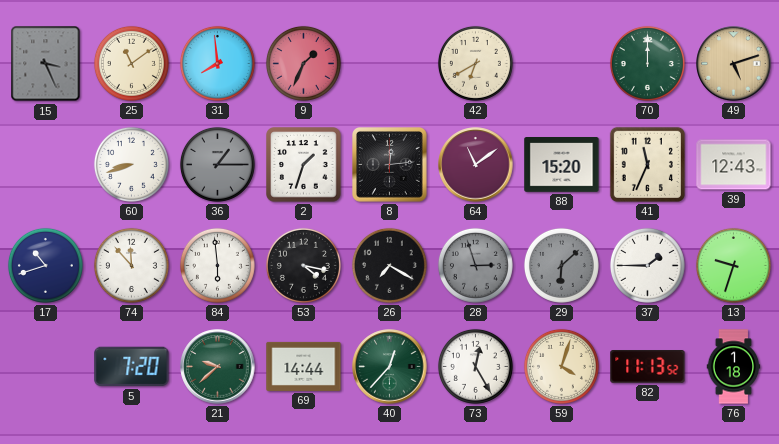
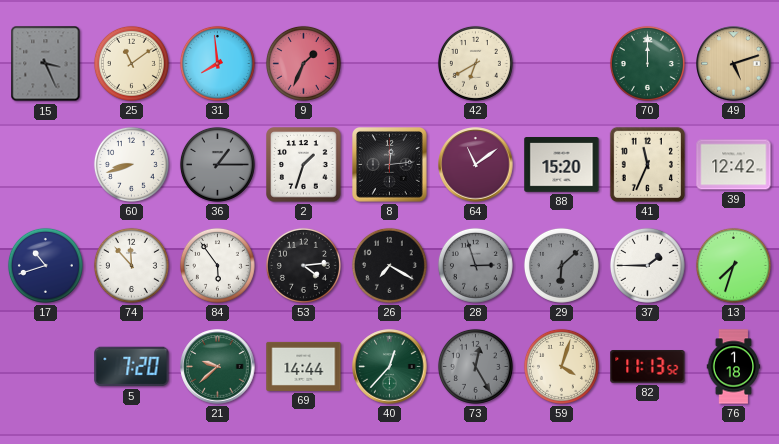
39: 12:43 -> 12:42
84: 5:59 -> 5:54
53: 4:17 -> 4:14
13: 9:33 -> 7:33
73 dial: white -> grey
